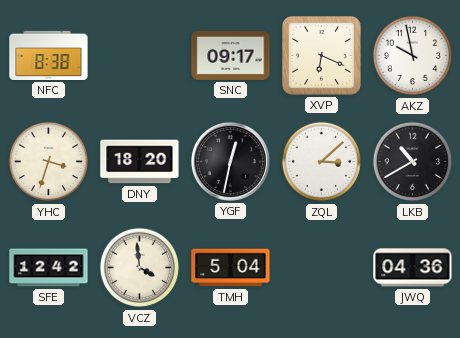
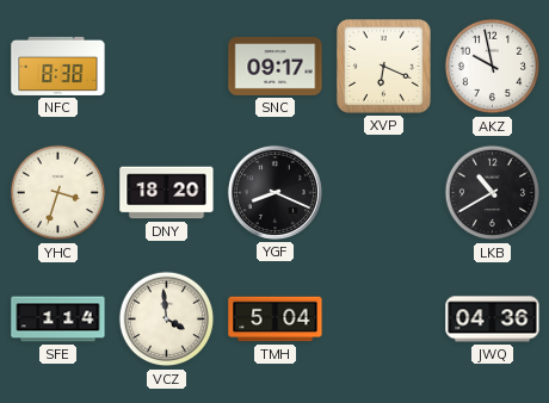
YGF: 12:32 -> 8:19
ZQL: 3:08 -> none
SFE: 12:42 -> 1:14
